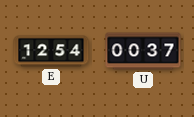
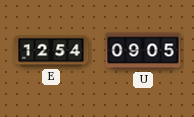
U: 00:37 -> 09:05
